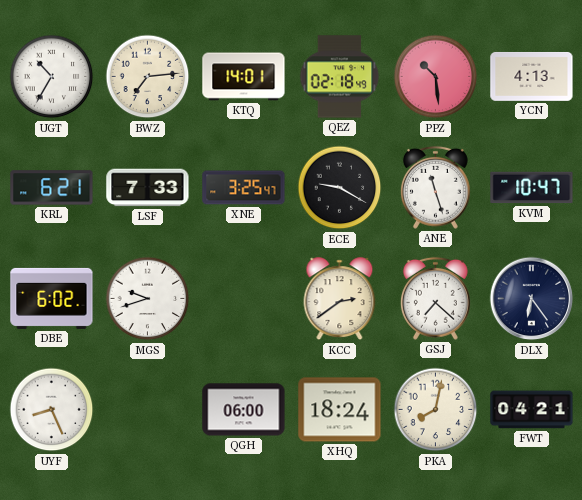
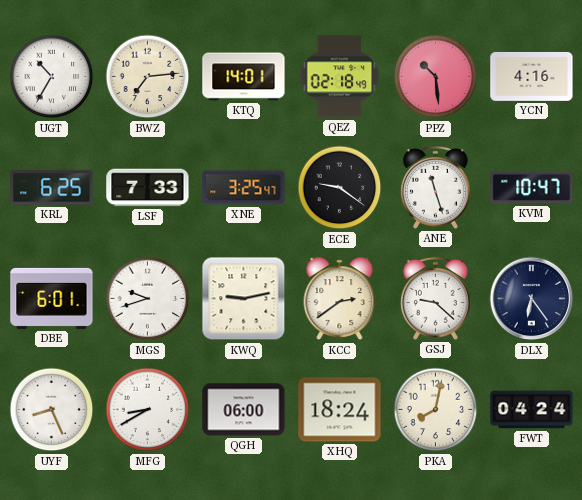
YCN: 4:13 -> 4:16
KRL: 6:21 -> 6:25
ECE: 9:20 -> 9:21
DBE: 6:02 -> 6:01
KWQ: none -> 9:13
GSJ: 7:22 -> 9:22
MFG: none -> 8:40
FWT: 04:21 -> 04:24
